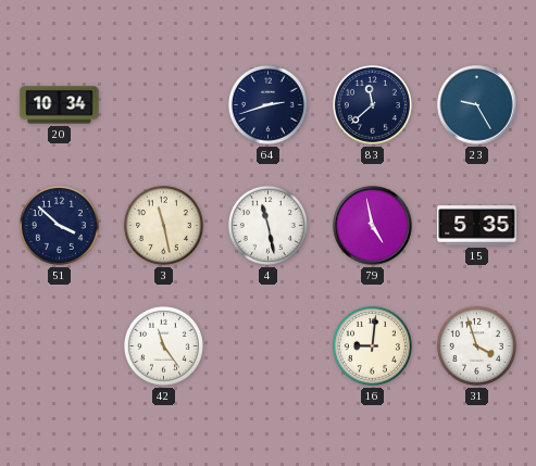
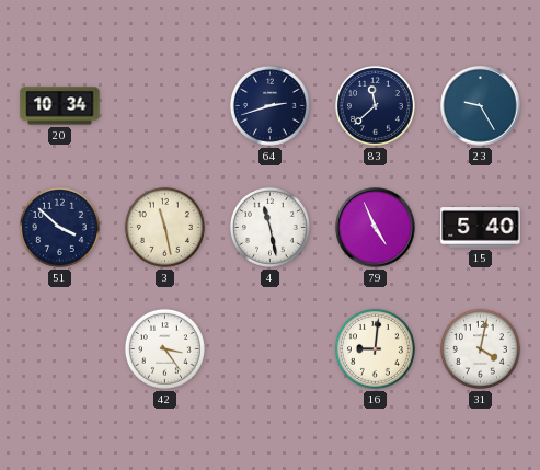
79: 4:58 -> 4:56
15: 5:35 -> 5:40
42: 11:24 -> 3:24
31: 3:57 -> 4:02
